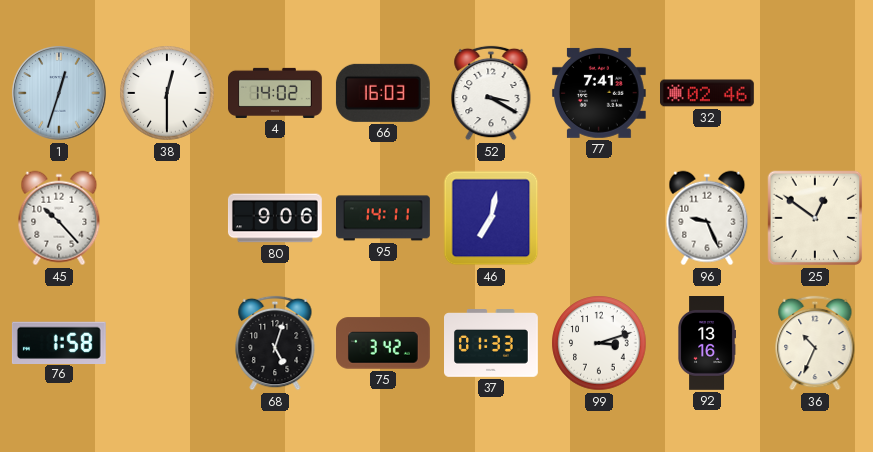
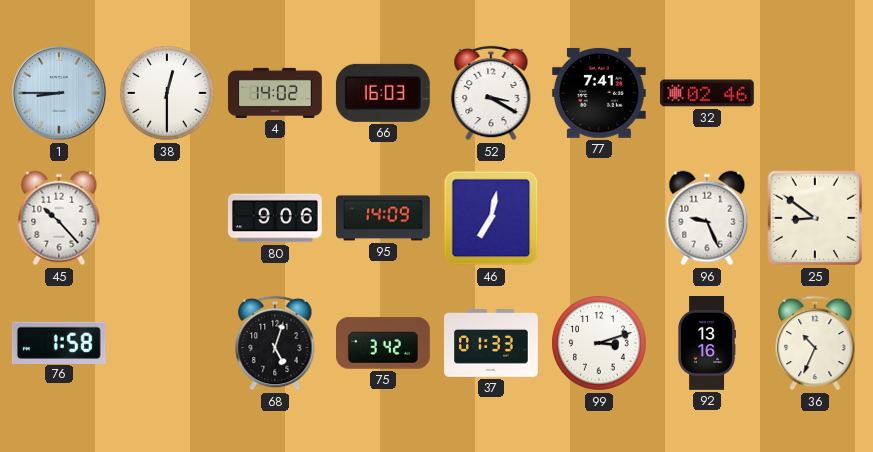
1: 12:33 -> 8:45
95: 14:11 -> 14:09
25: 12:51 -> 8:51
